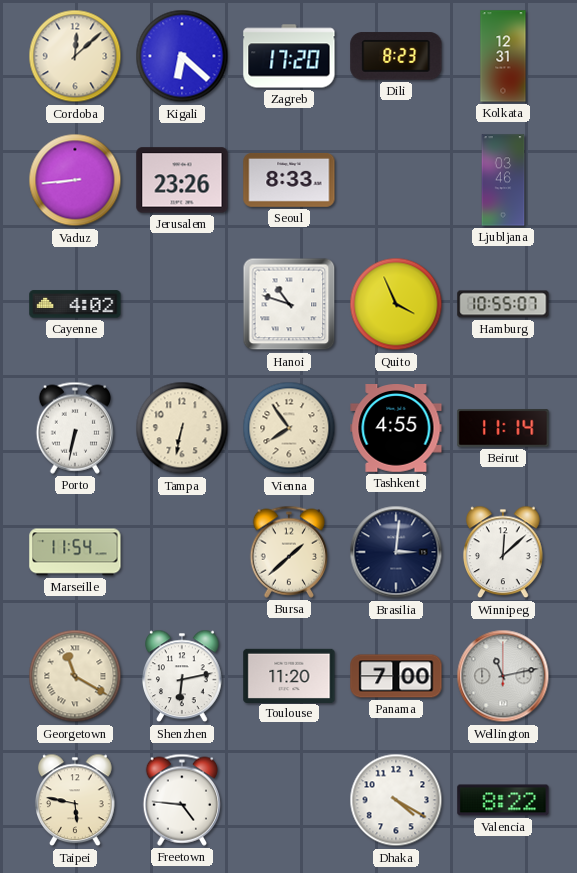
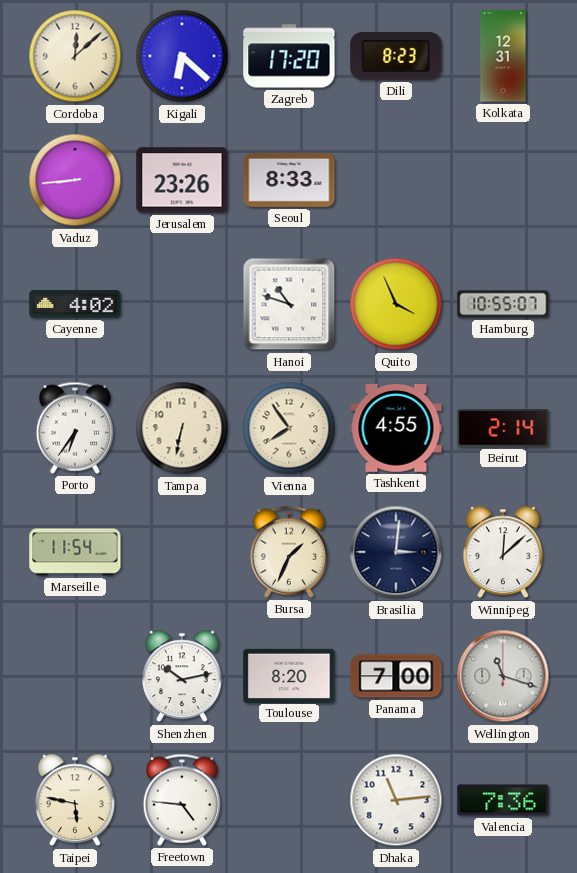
Ljubljana: 03:46 -> none
Porto: 6:32 -> 6:36
Beirut: 11:14 -> 2:14
Bursa: 1:38 -> 1:34
Georgetown: 11:20 -> none
Shenzhen: 6:13 -> 10:13
Toulouse: 11:20 -> 8:20
Wellington: 11:13 -> 11:18
Dhaka: 4:20 -> 11:14
Valencia: 8:22 -> 7:36
